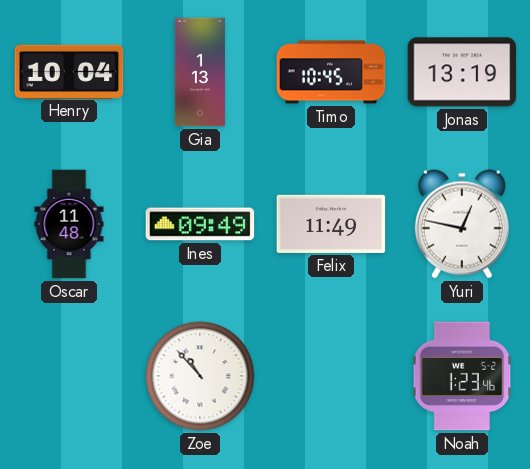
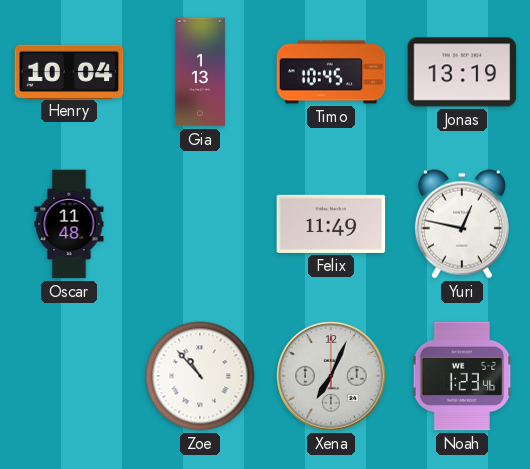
Ines: 09:49 -> none
Xena: none -> 7:04
